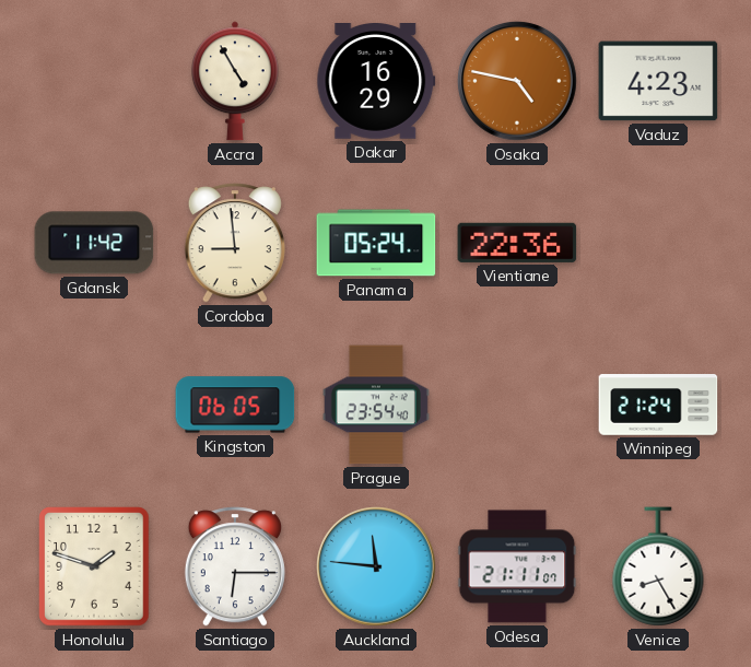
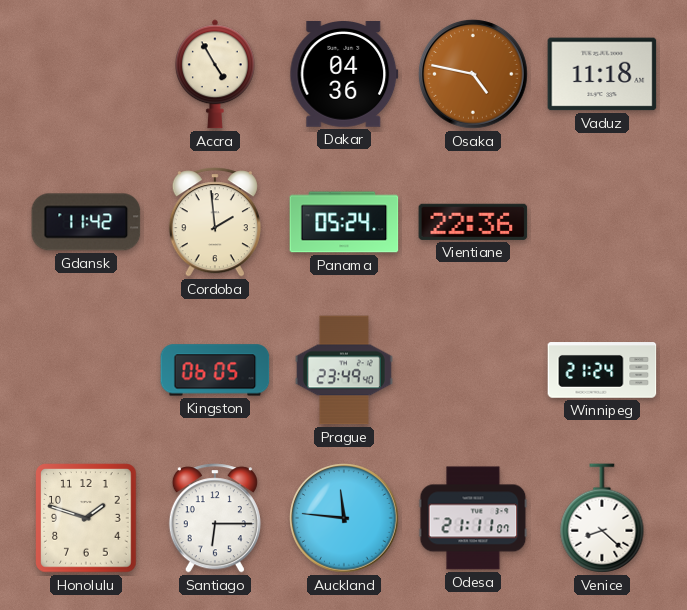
Dakar: 16:29 -> 04:36
Vaduz: 4:23 -> 11:18
Cordoba: 8:59 -> 1:59
Prague: 23:54 -> 23:49
Venice: 8:25 -> 8:22
